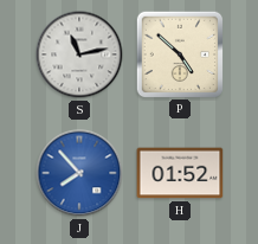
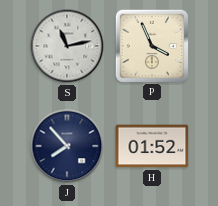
P: 4:52 -> 3:56
J dial: blue -> navy
